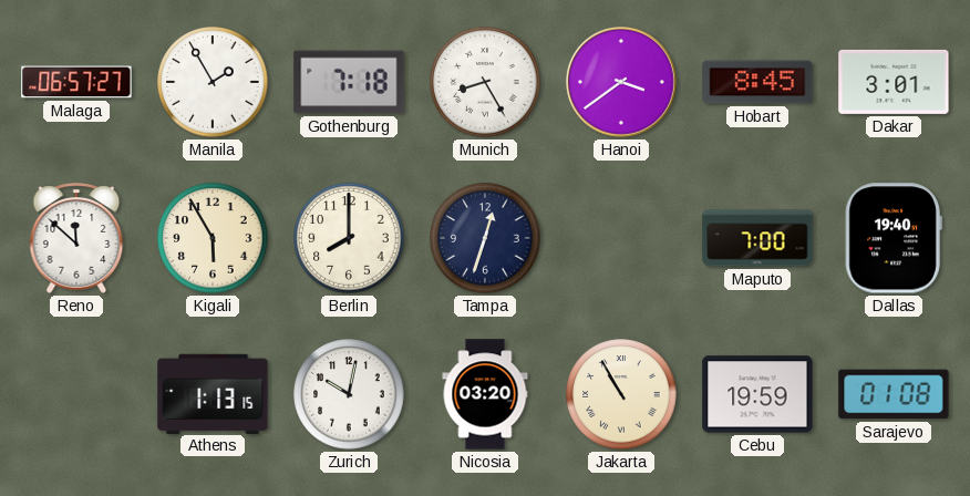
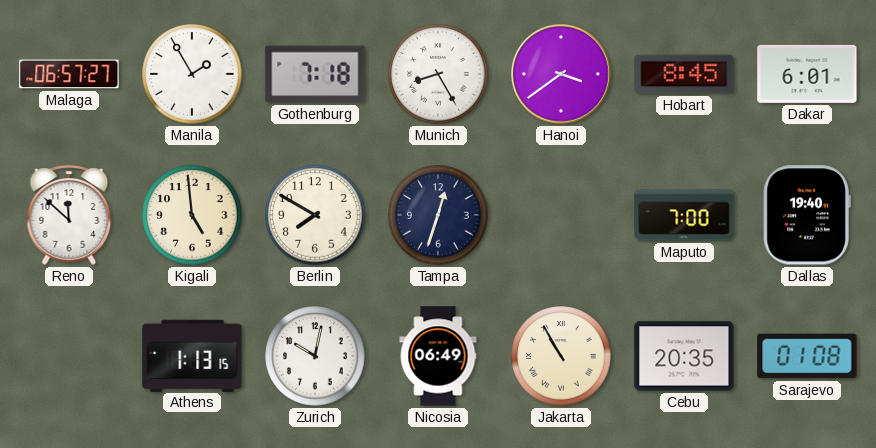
Dakar: 3:01 -> 6:01
Kigali: 5:55 -> 4:59
Berlin: 8:00 -> 7:50
Nicosia: 03:20 -> 06:49
Cebu: 19:59 -> 20:35
